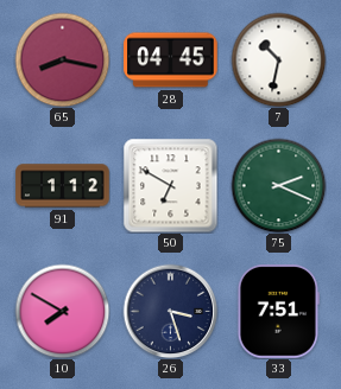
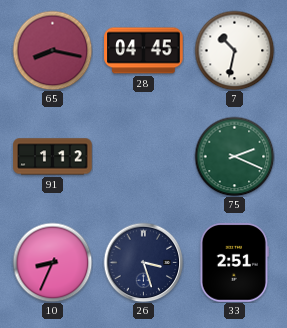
50: 6:50 -> none
10: 7:50 -> 8:34
33: 7:51 -> 2:51
